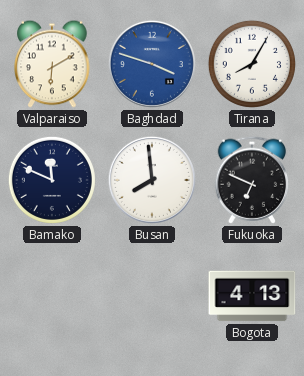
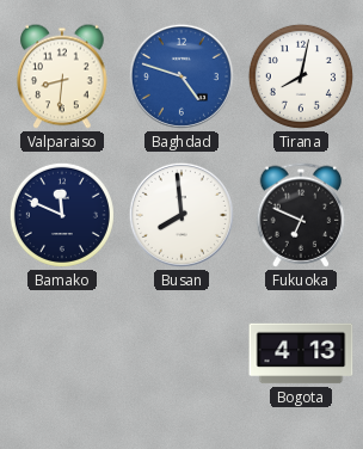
Valparaiso: 6:10 -> 8:31
Baghdad: 3:48 -> 4:48
Tirana: 8:05 -> 8:02
